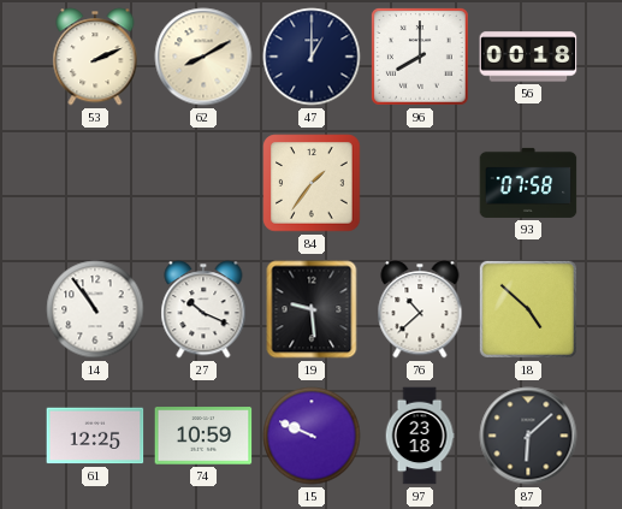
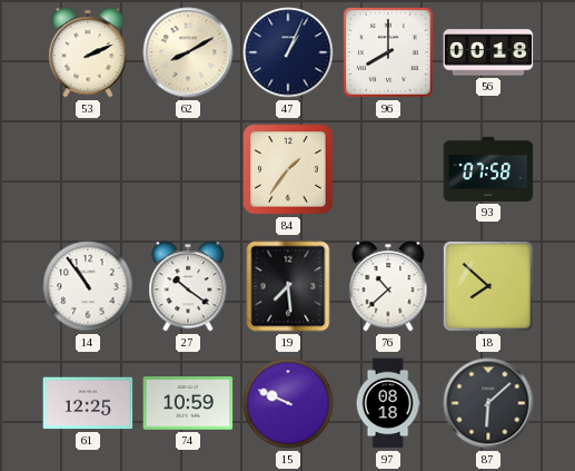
47: 1:00 -> 1:04
27: 10:19 -> 10:21
19: 9:29 -> 7:29
18: 4:52 -> 7:52
97: 23:18 -> 08:18
